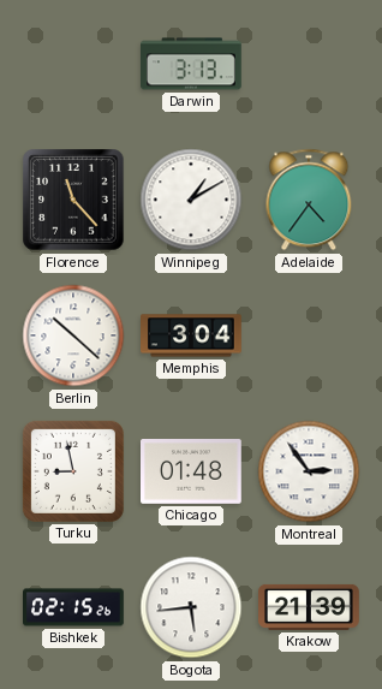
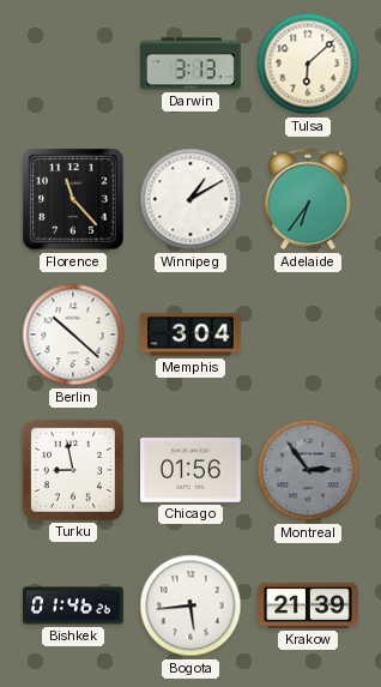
Tulsa: none -> 6:08
Adelaide: 4:36 -> 6:36
Chicago: 01:48 -> 01:56
Montreal dial: white -> grey
Bishkek: 02:15 -> 01:46
